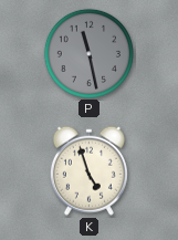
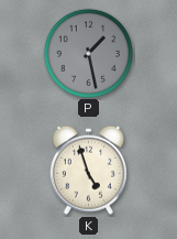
P: 11:28 -> 1:28
